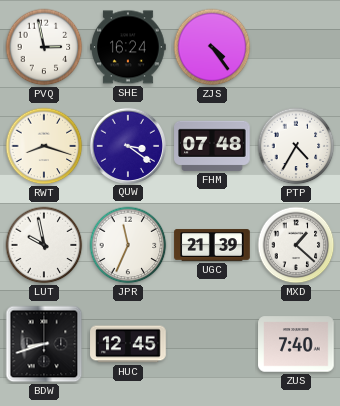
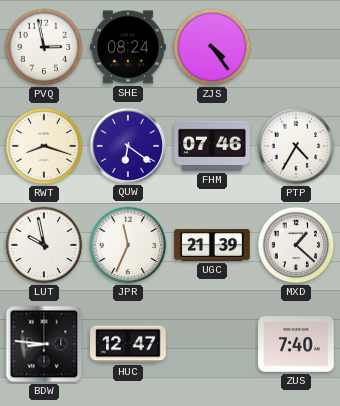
SHE: 16:24 -> 08:24
QUW: 3:21 -> 6:21
FHM: 07:48 -> 07:46
BDW: 8:42 -> 8:46
HUC: 12:45 -> 12:47
